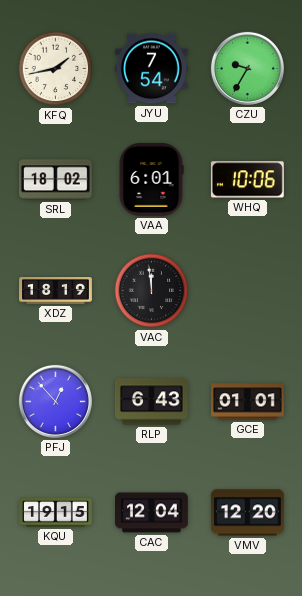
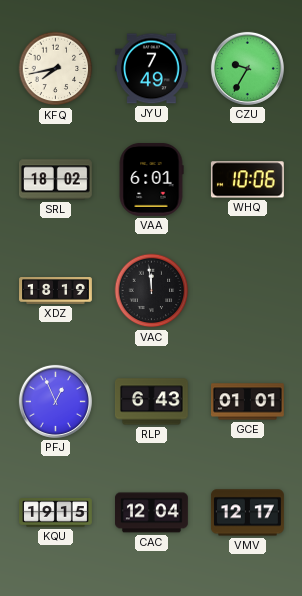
KFQ: 1:43 -> 7:43
JYU: 7:54 -> 7:49
PFJ: 12:53 -> 12:56
VMV: 12:20 -> 12:17
